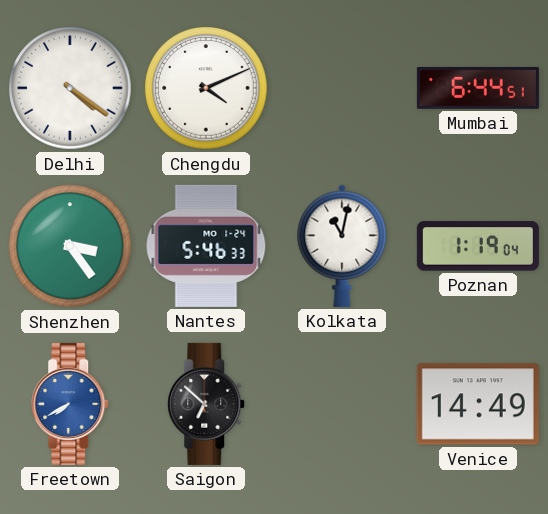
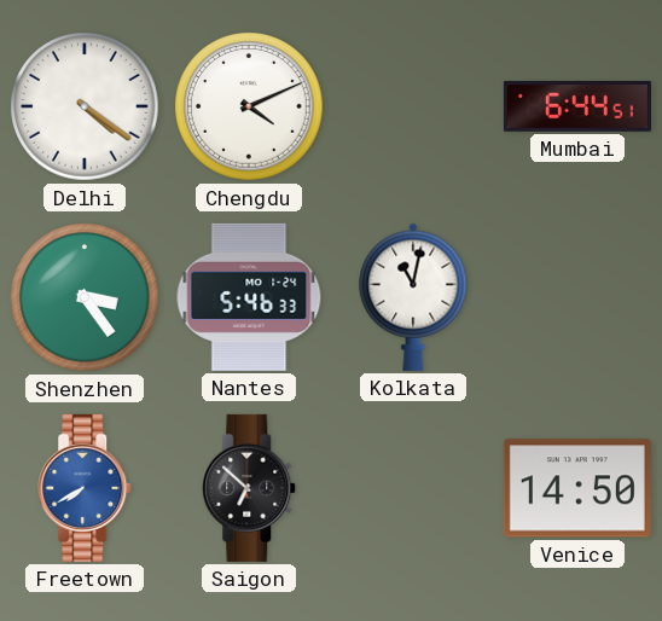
Poznan: 1:19 -> none
Venice: 14:49 -> 14:50
